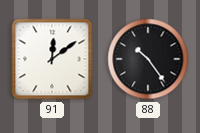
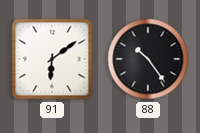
91: 12:09 -> 6:09
